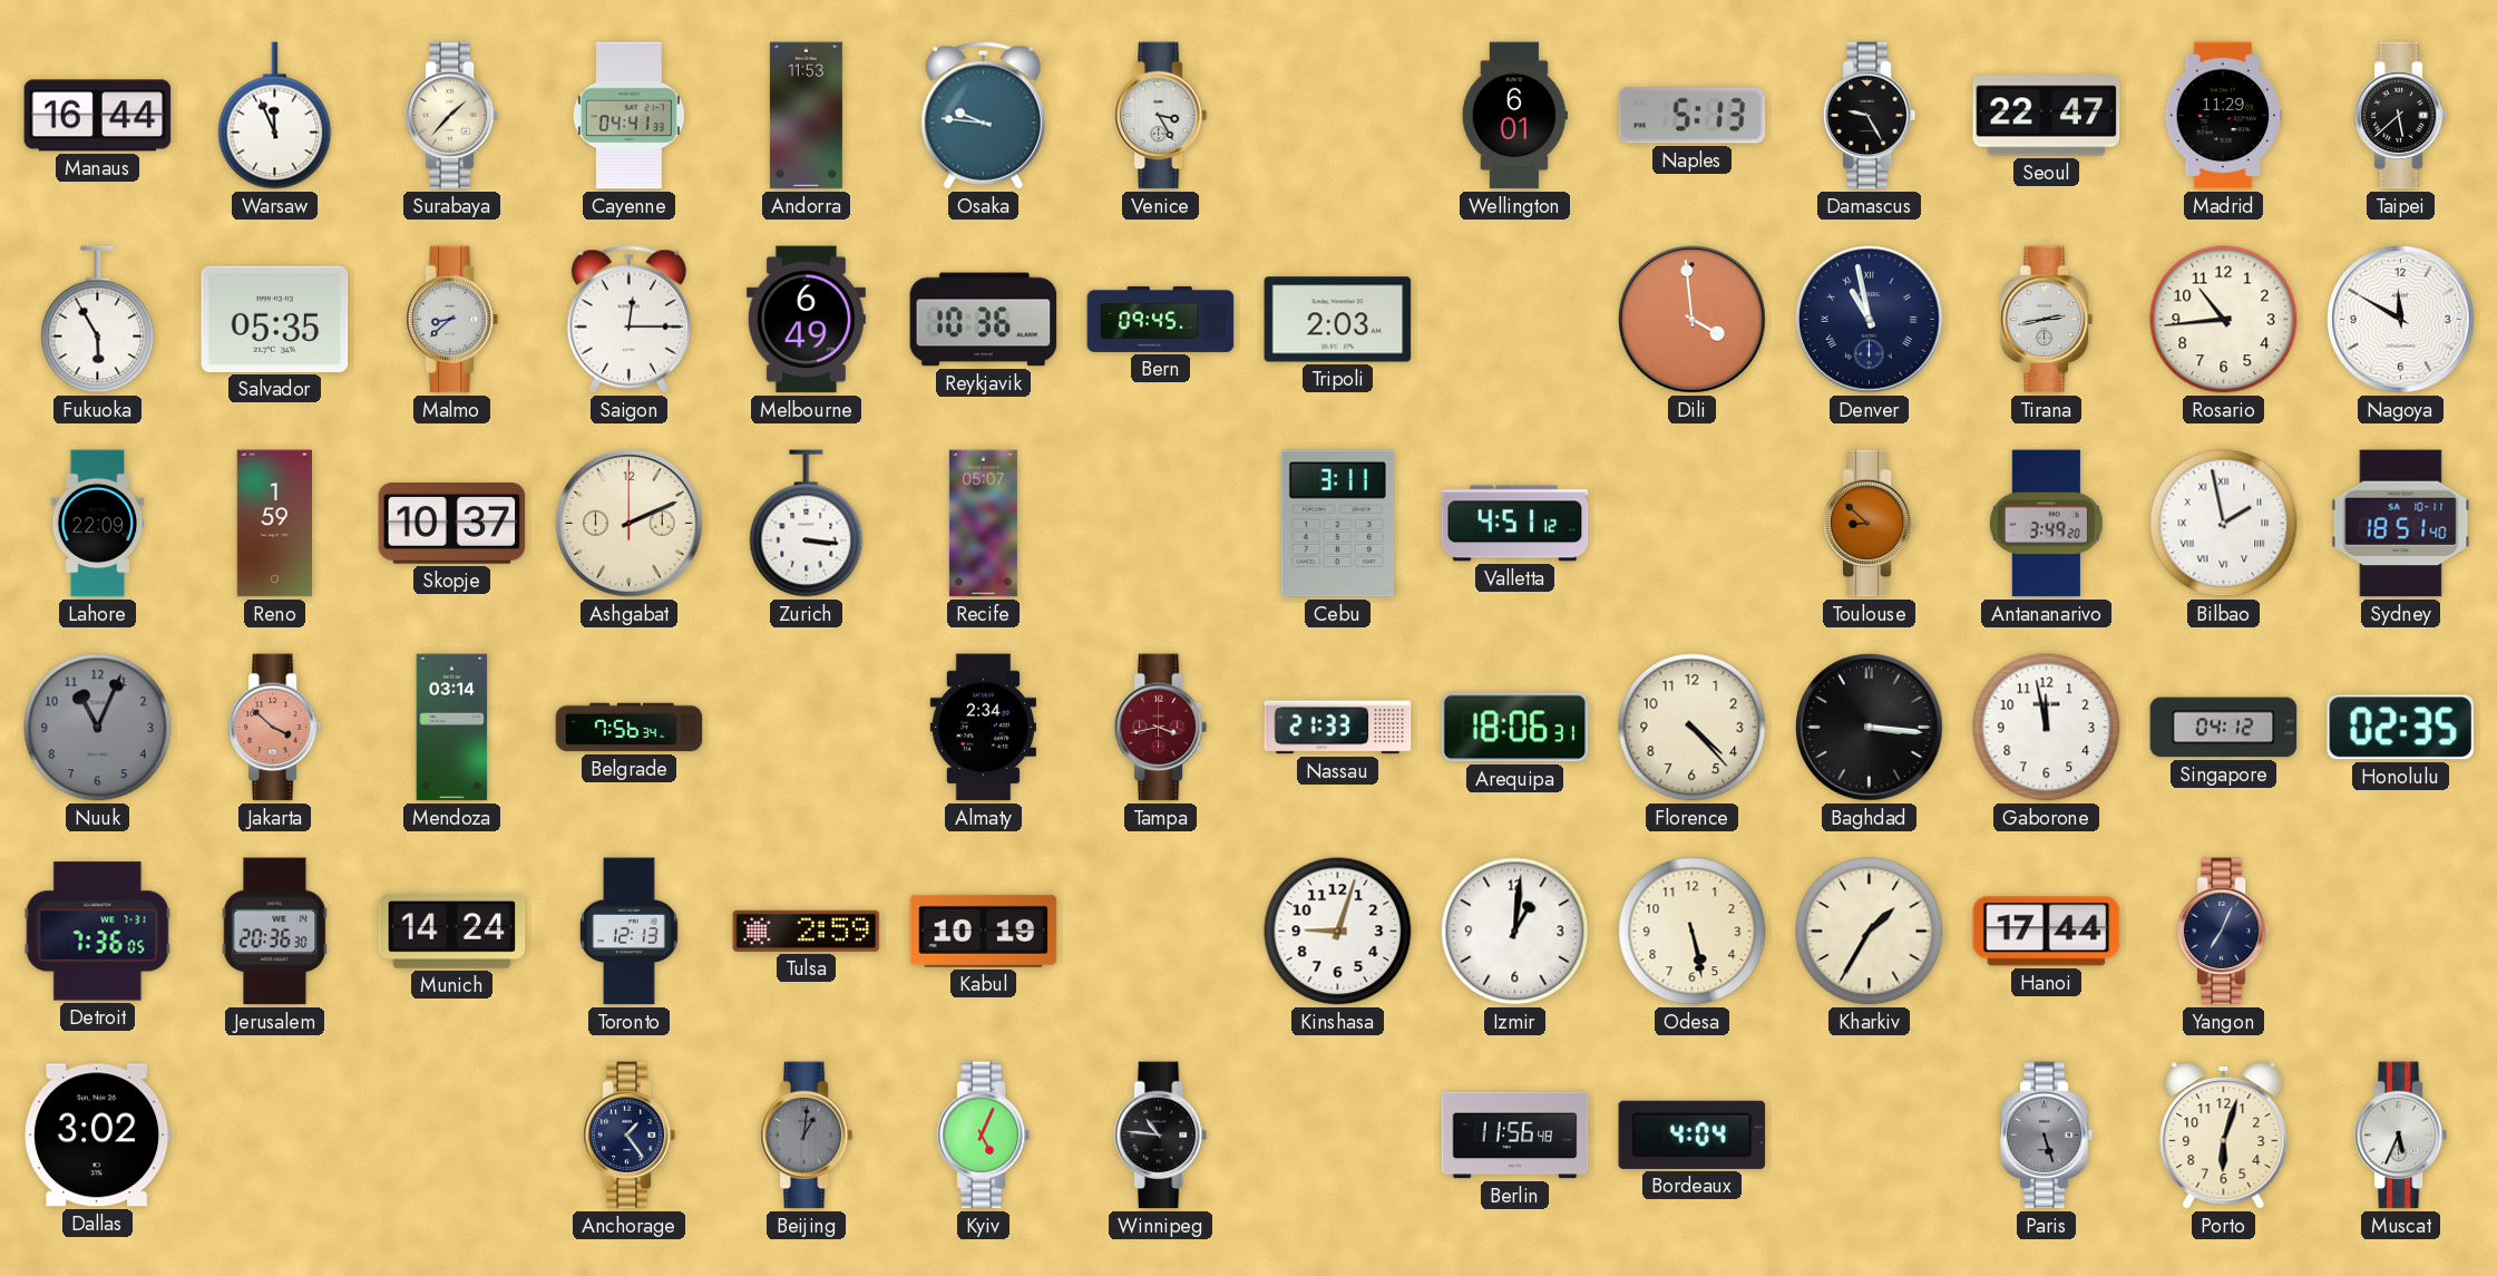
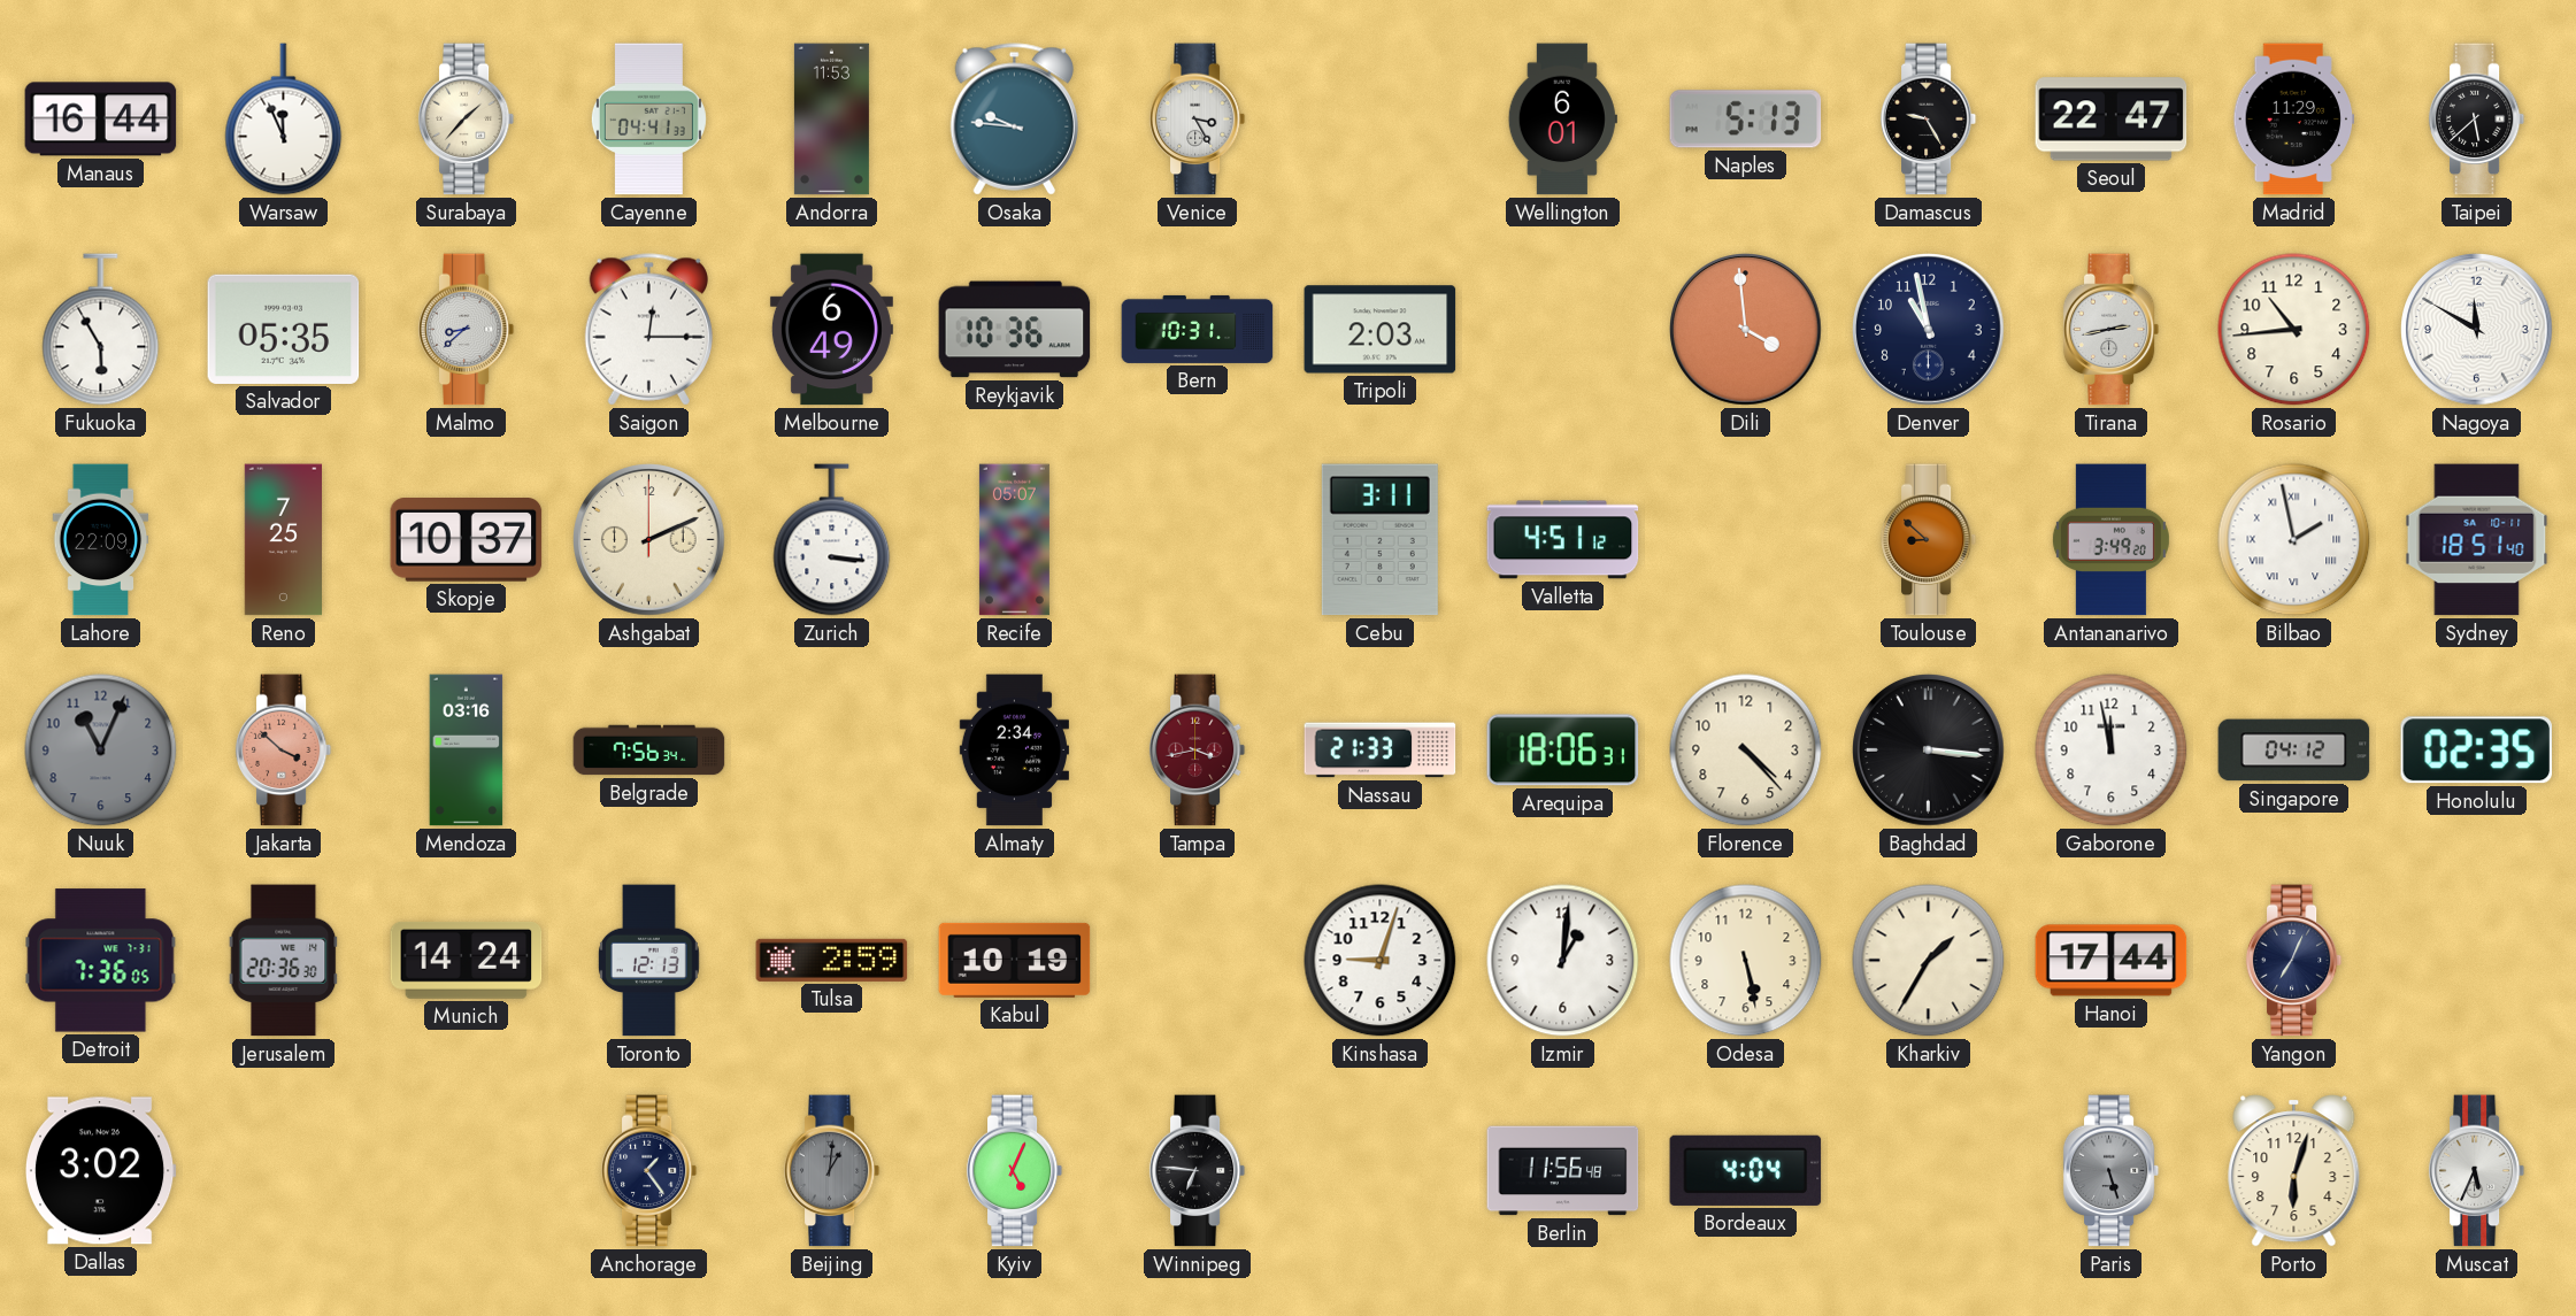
Bern: 09:45 -> 10:31
Denver numerals: Roman -> Arabic
Reno: 1:59 -> 7:25
Mendoza: 03:14 -> 03:16
Winnipeg: 10:46 -> 6:46
